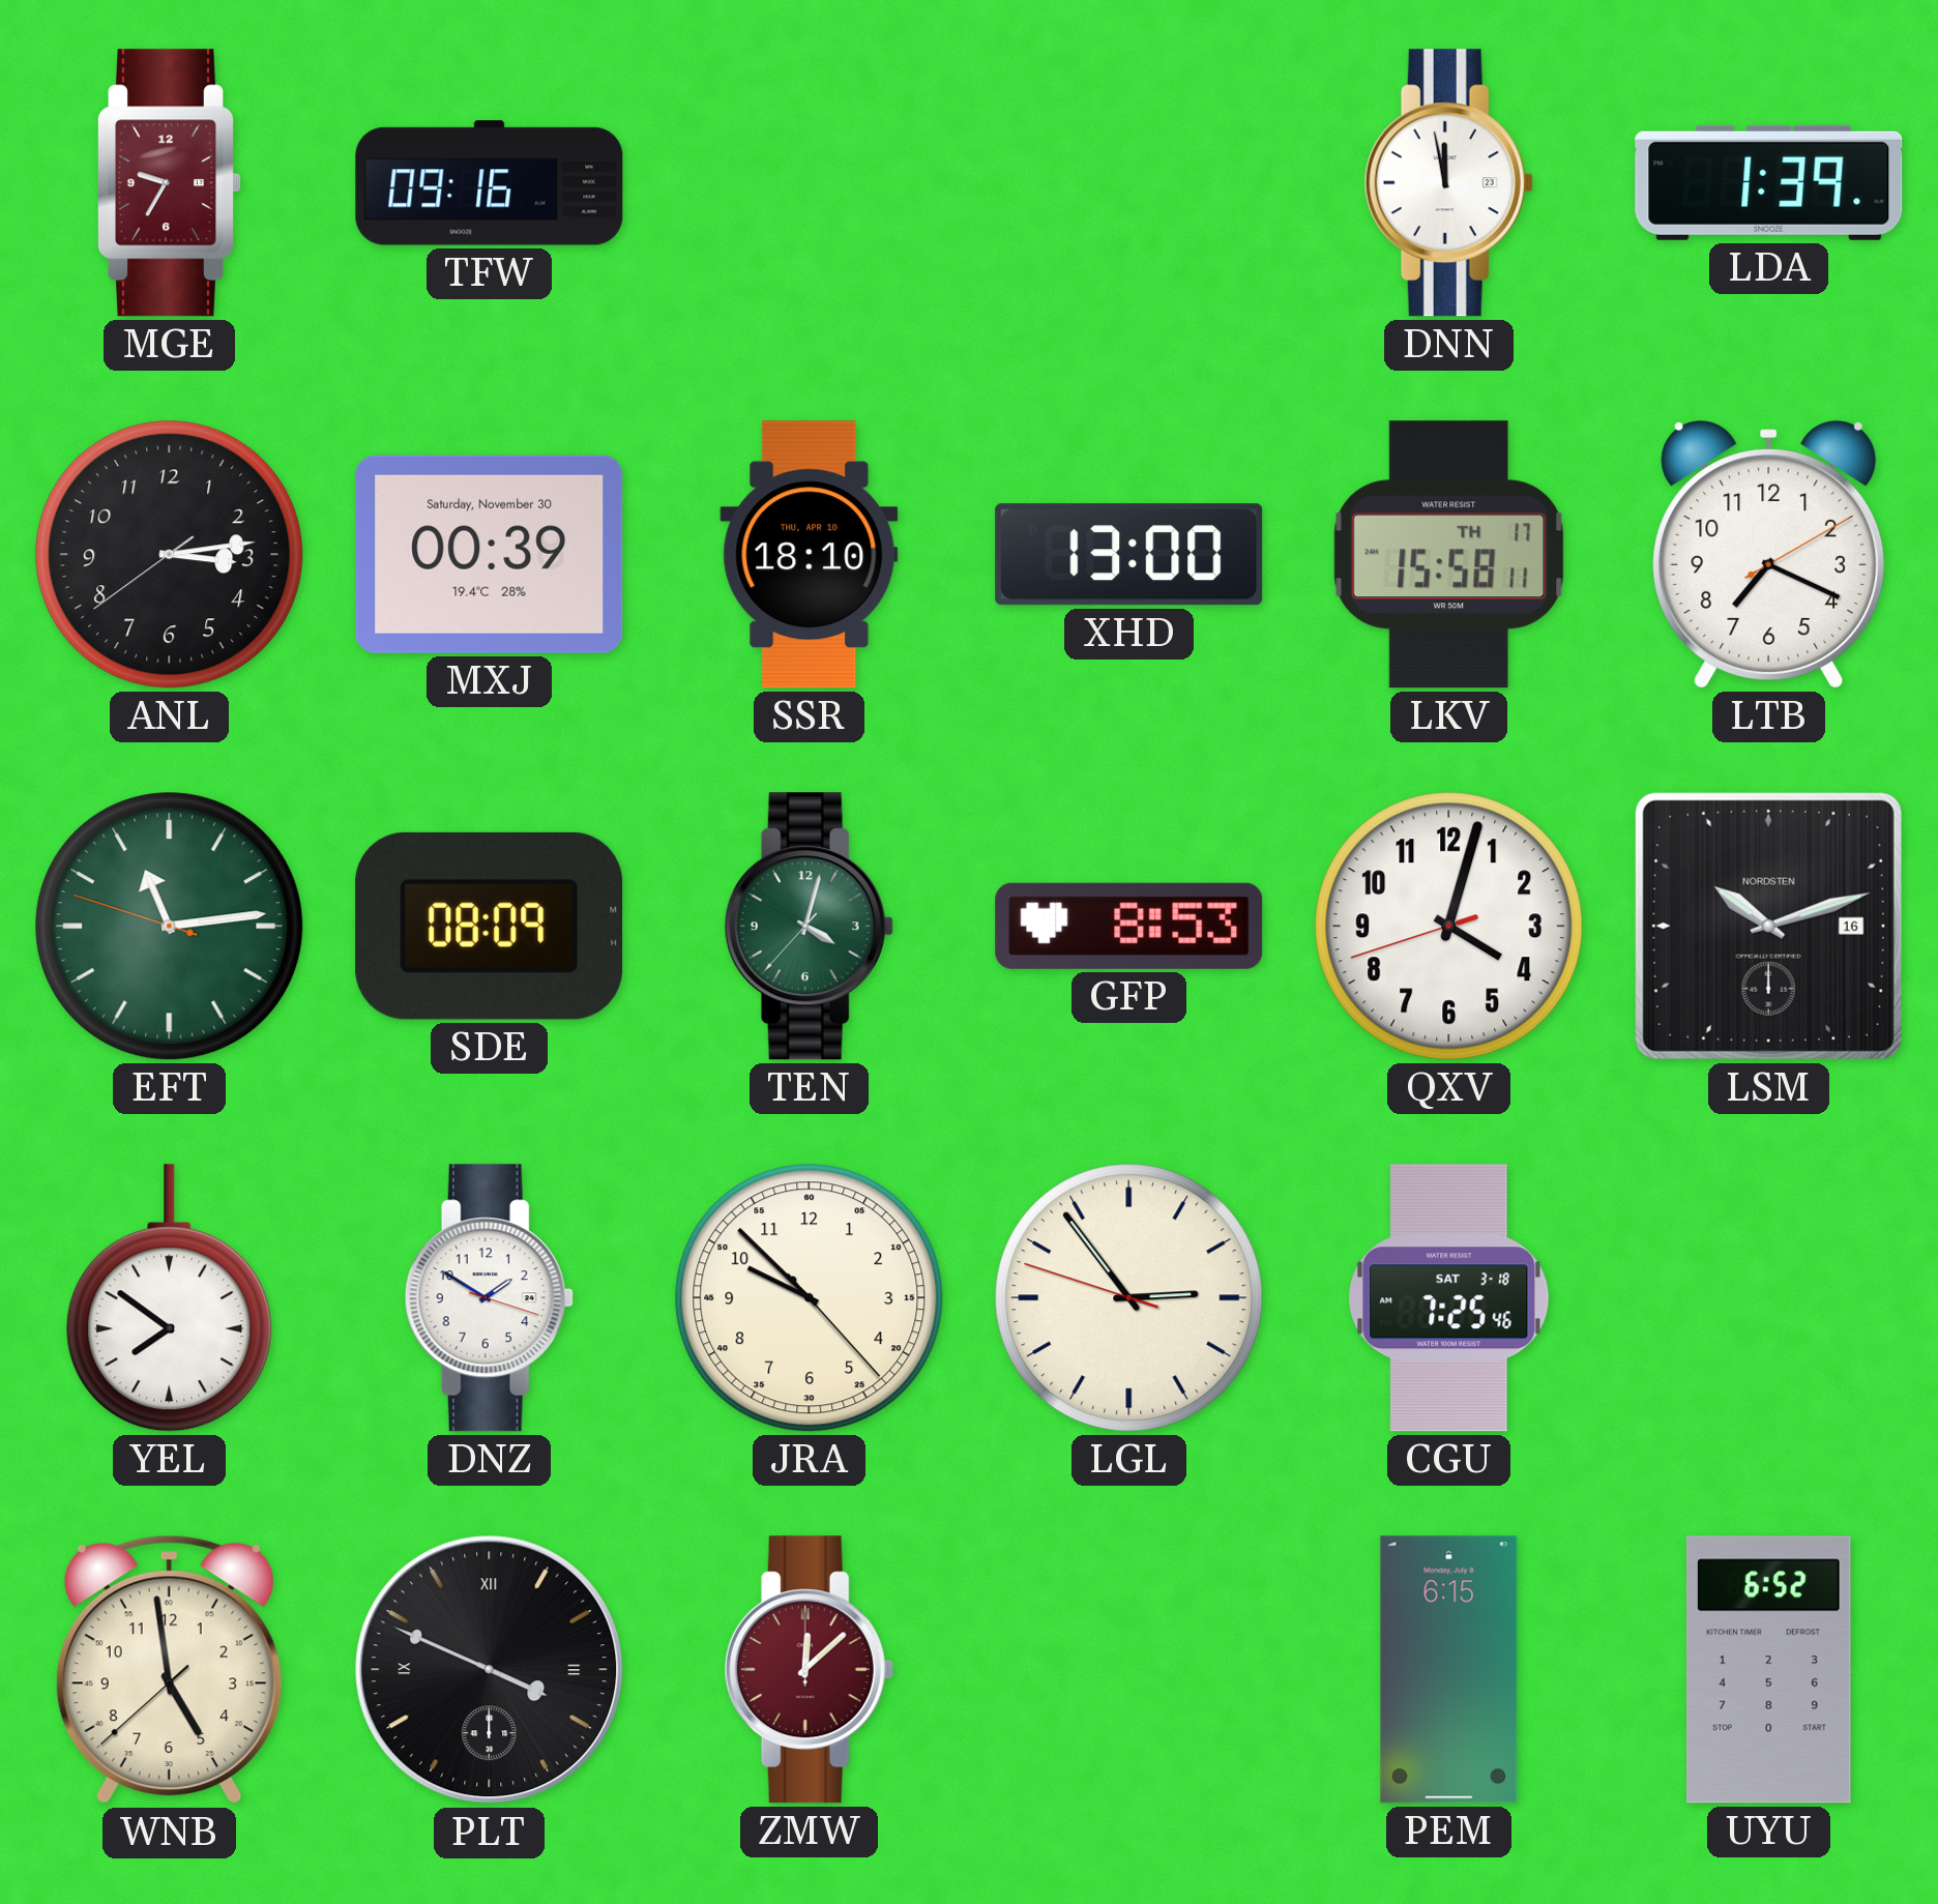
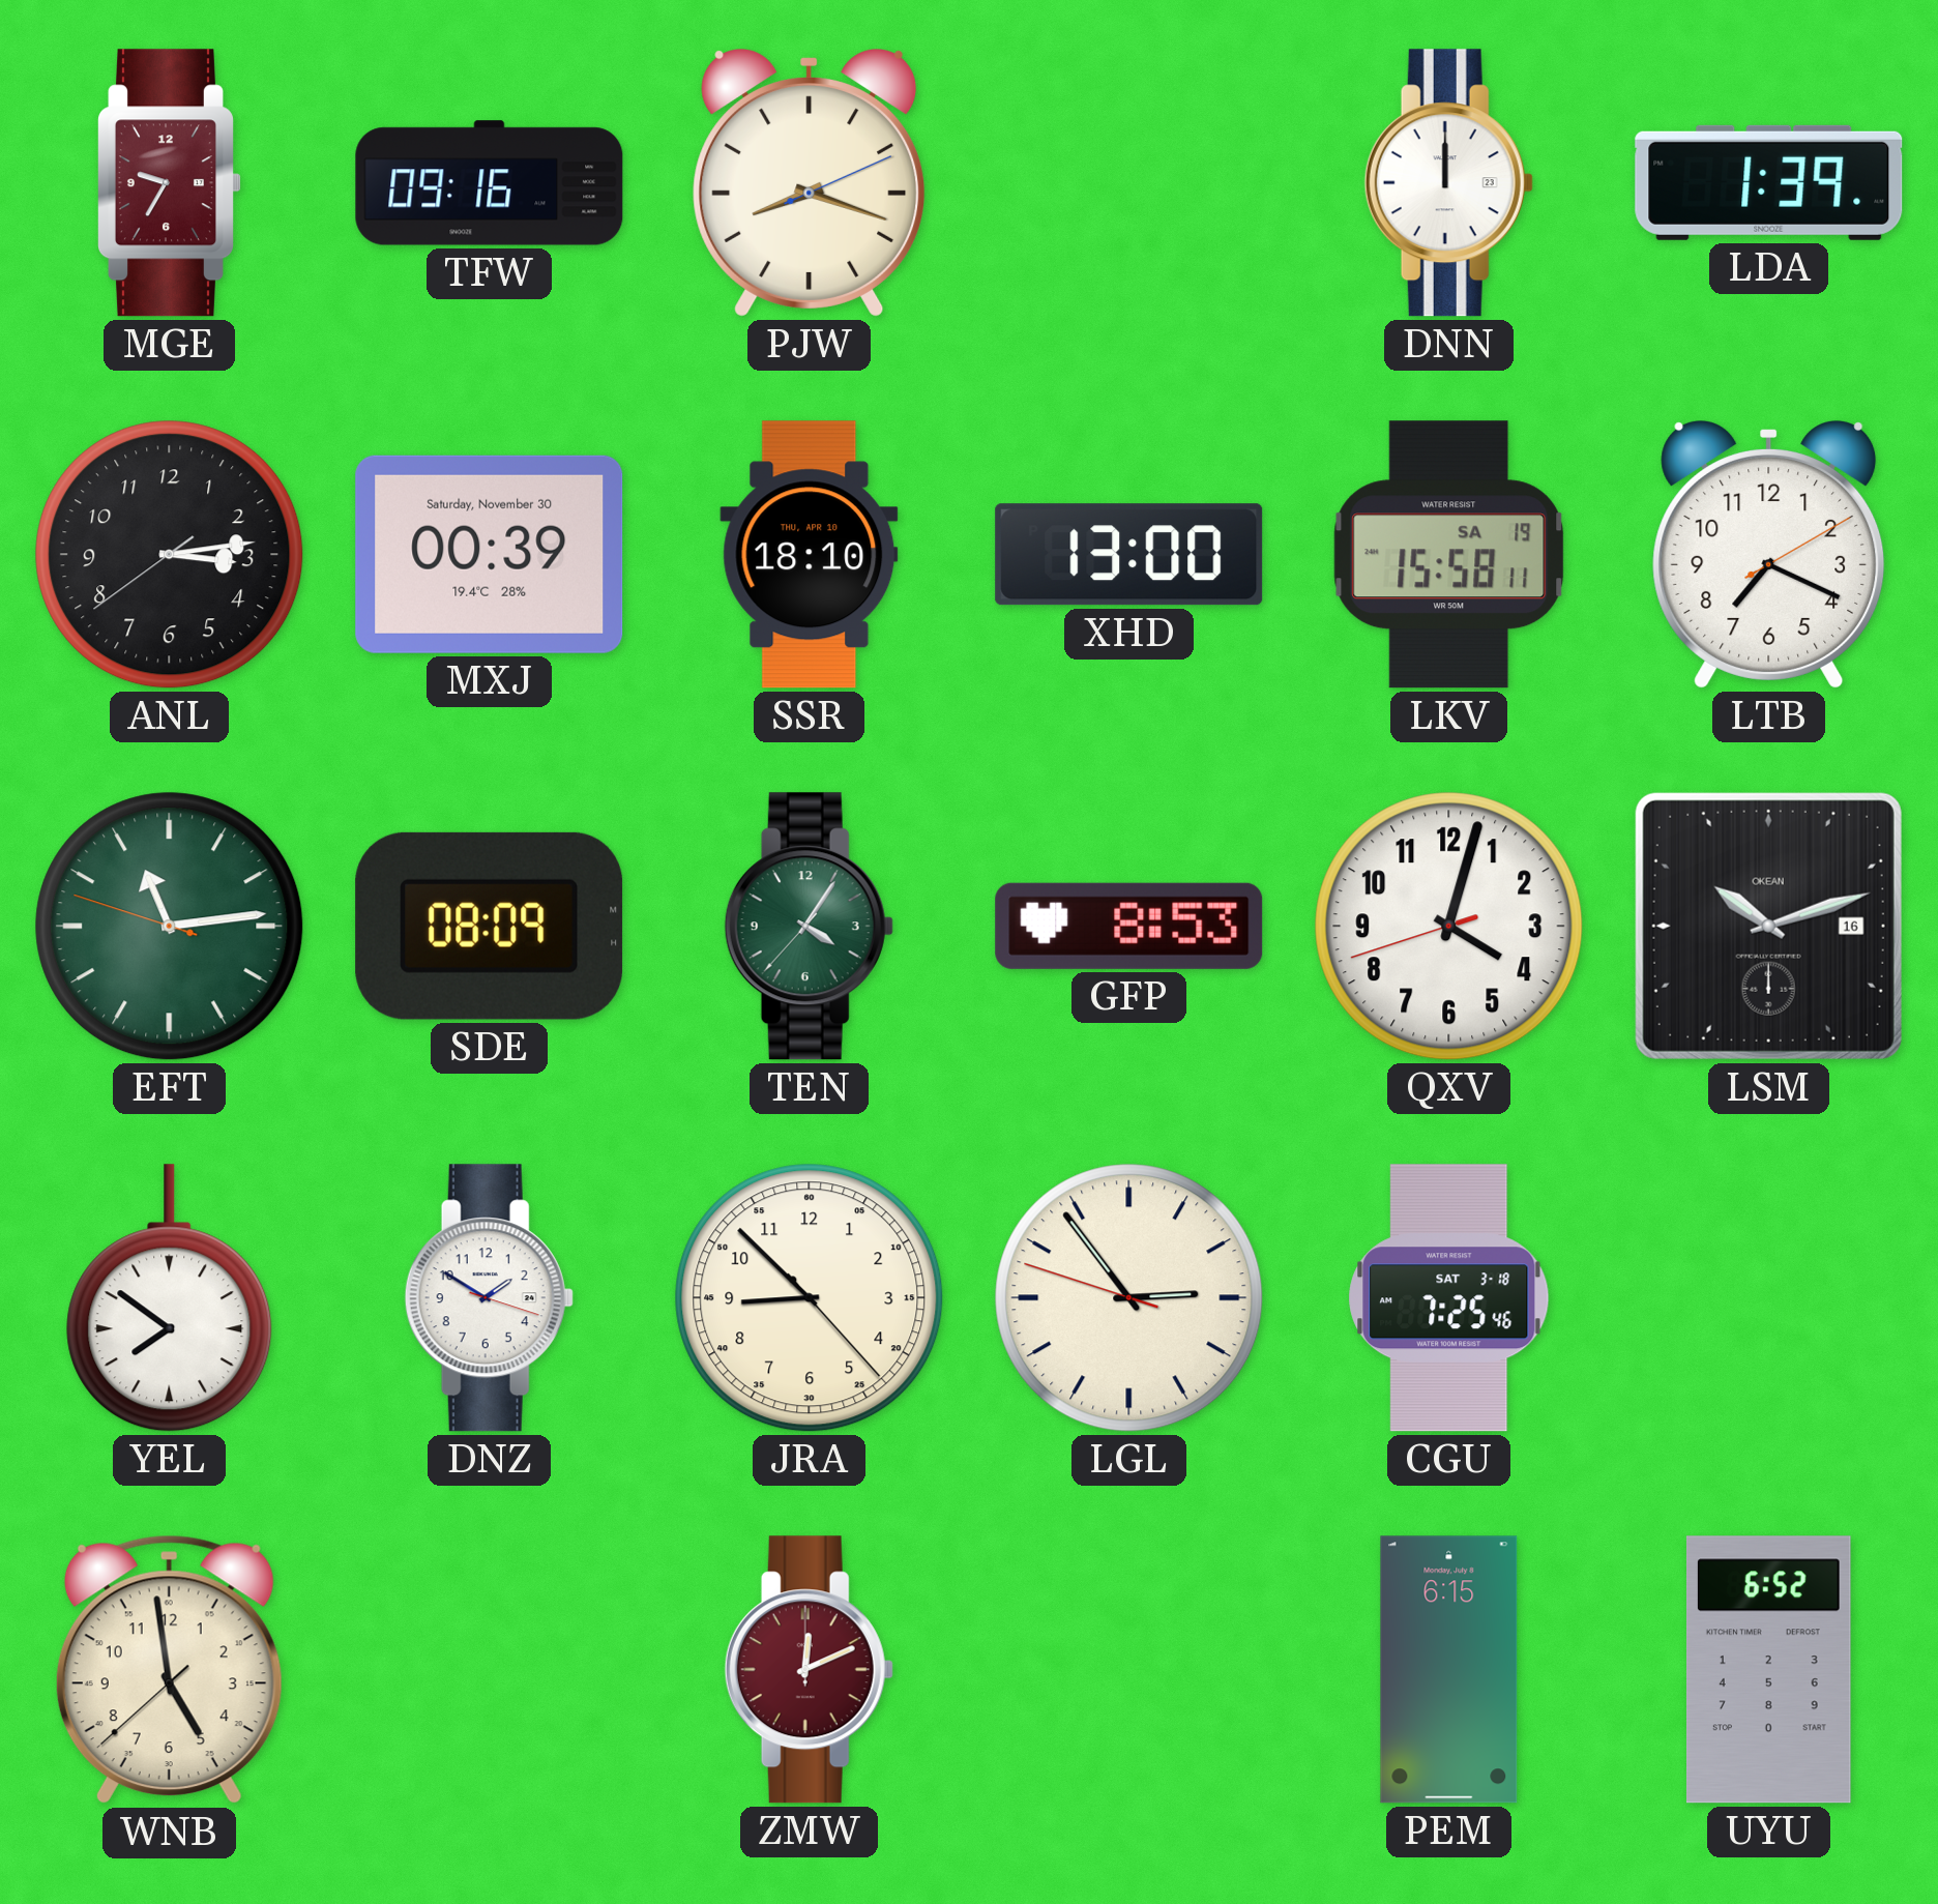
PJW: none -> 8:18
DNN: 11:58 -> 12:00
LKV date: TH 17 -> SA 19
TEN: 4:02 -> 4:05
LSM brand: NORDSTEN -> OKEAN
JRA: 9:52 -> 8:52
PLT: 3:49 -> none
ZMW: 12:08 -> 12:11
